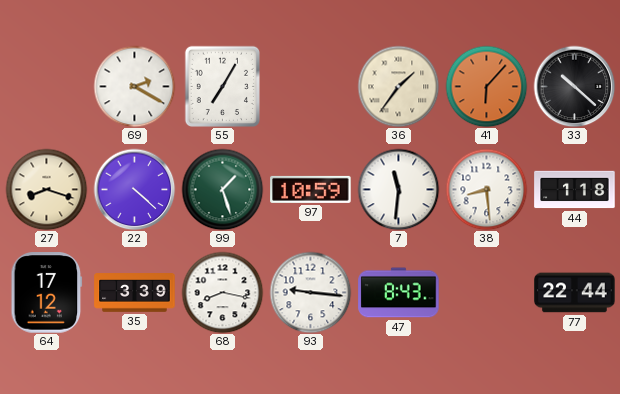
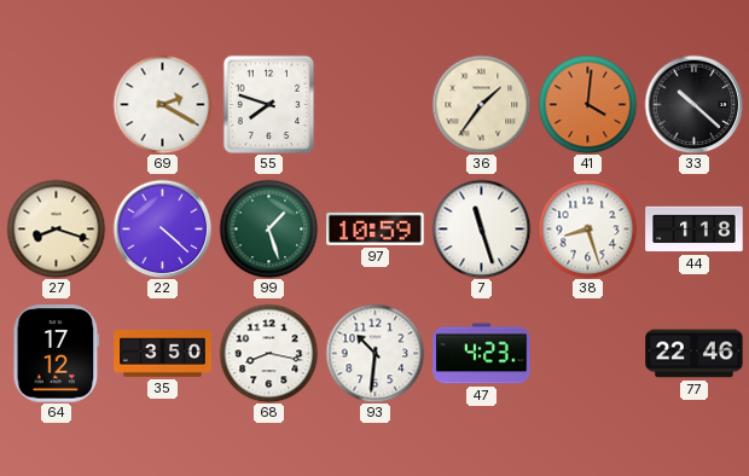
55: 7:05 -> 7:48
41: 6:07 -> 4:01
7: 11:31 -> 11:27
38: 8:29 -> 8:27
35: 3:39 -> 3:50
93: 9:16 -> 10:31
47: 8:43 -> 4:23
77: 22:44 -> 22:46
